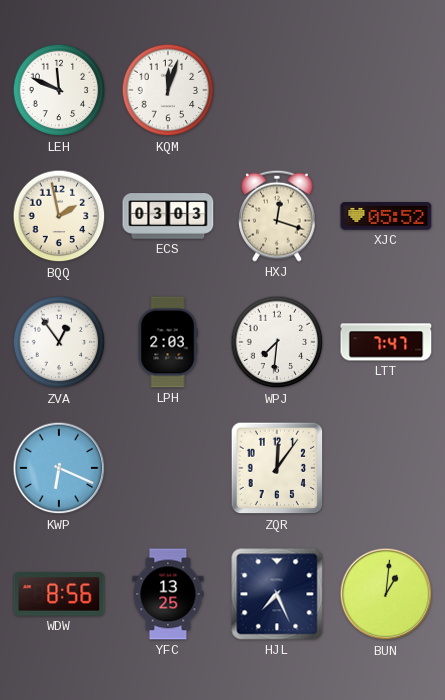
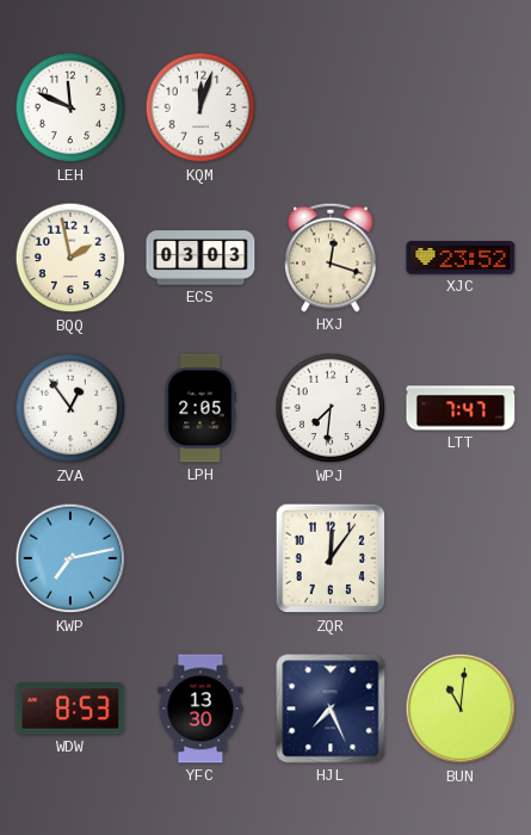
XJC: 05:52 -> 23:52
LPH: 2:03 -> 2:05
KWP: 6:19 -> 7:13
WDW: 8:56 -> 8:53
YFC: 13:25 -> 13:30
BUN: 1:01 -> 11:01
